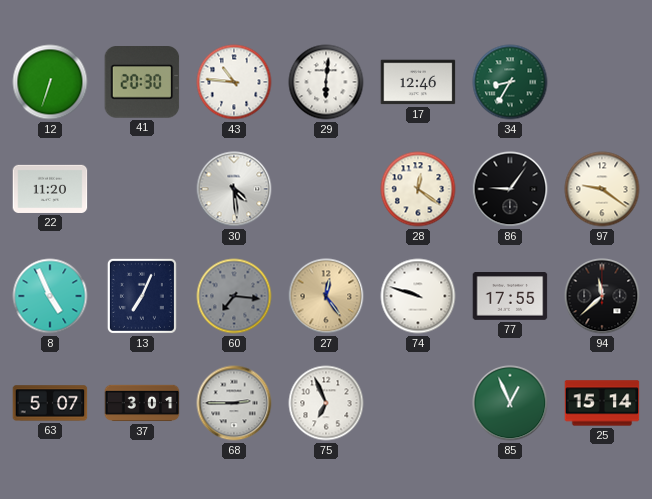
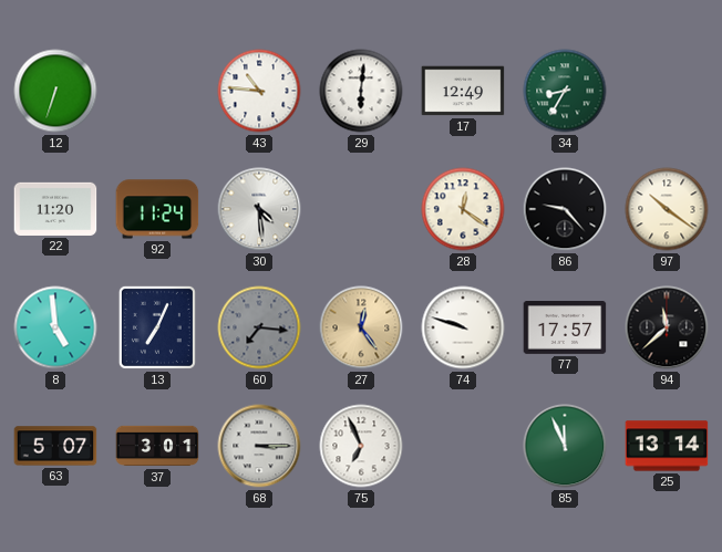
41: 20:30 -> none
17: 12:46 -> 12:49
92: none -> 11:24
86: 9:06 -> 9:23
97: 9:21 -> 10:21
8: 4:56 -> 4:59
77: 17:55 -> 17:57
68: 2:45 -> 3:15
85: 12:56 -> 11:56
25: 15:14 -> 13:14
